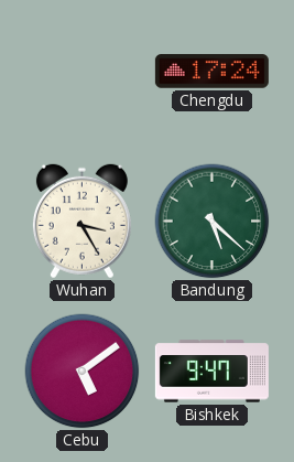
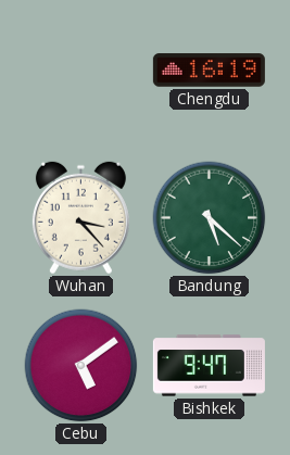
Chengdu: 17:24 -> 16:19
Wuhan: 3:25 -> 3:23
